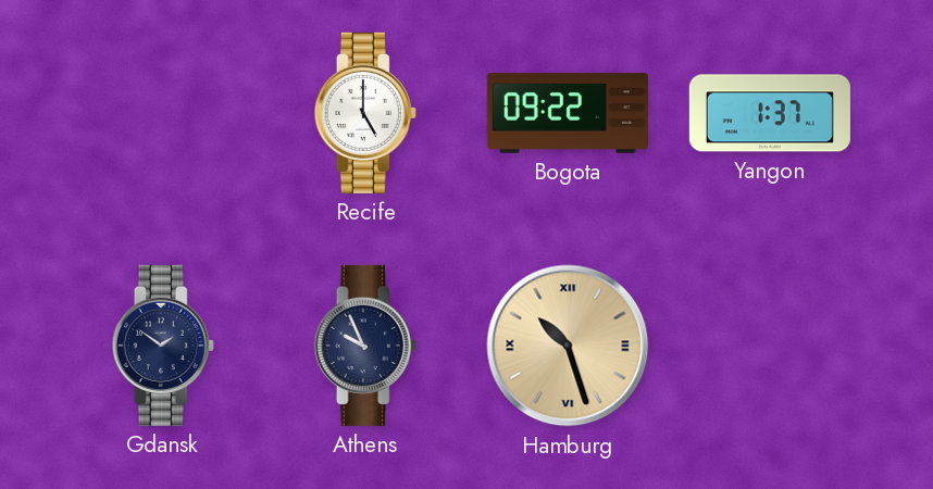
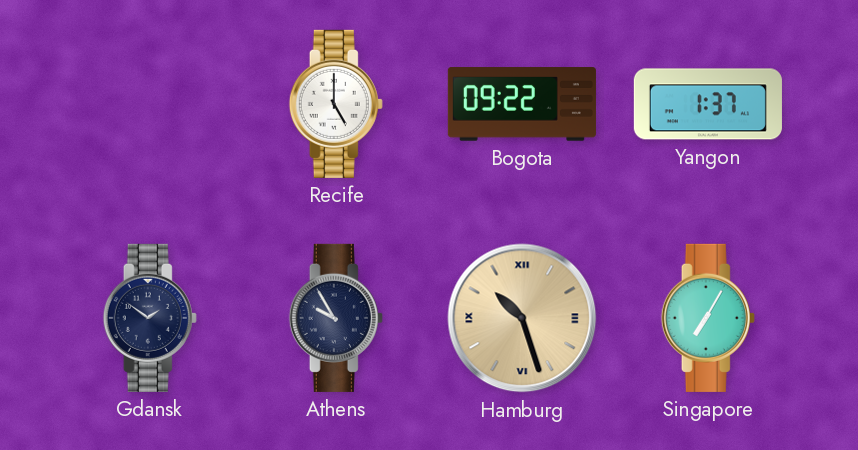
Athens: 9:56 -> 9:55
Singapore: none -> 7:05
